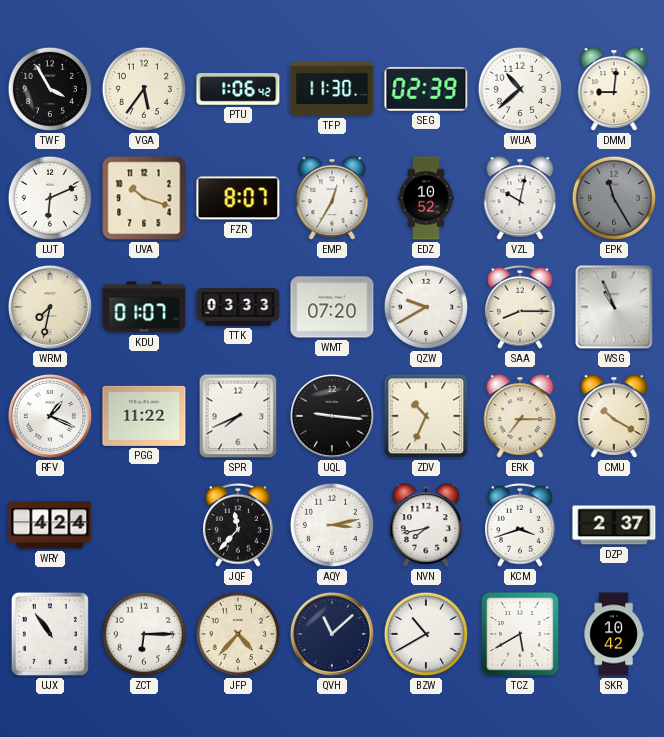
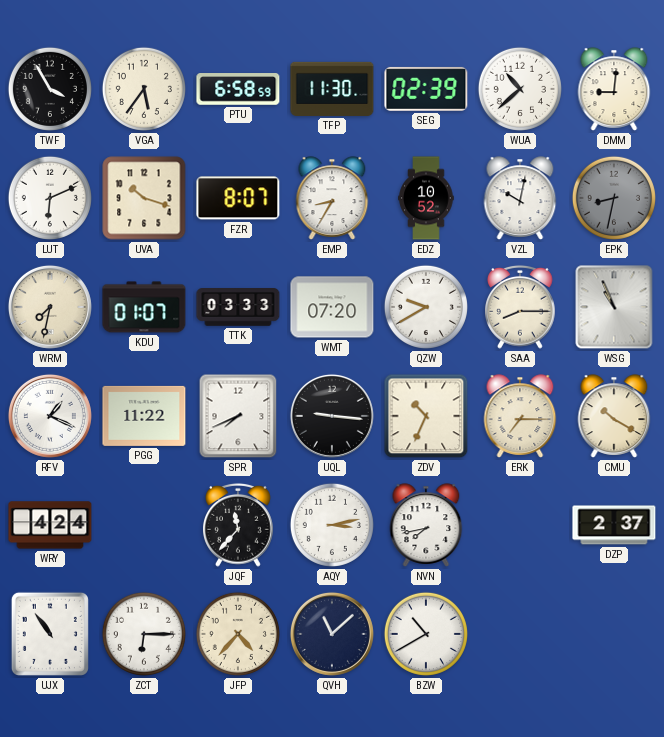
PTU: 1:06 -> 6:58
EMP: 12:35 -> 8:35
EPK: 11:25 -> 8:32
KCM: 3:42 -> none
TCZ: 5:40 -> none
SKR: 10:42 -> none
